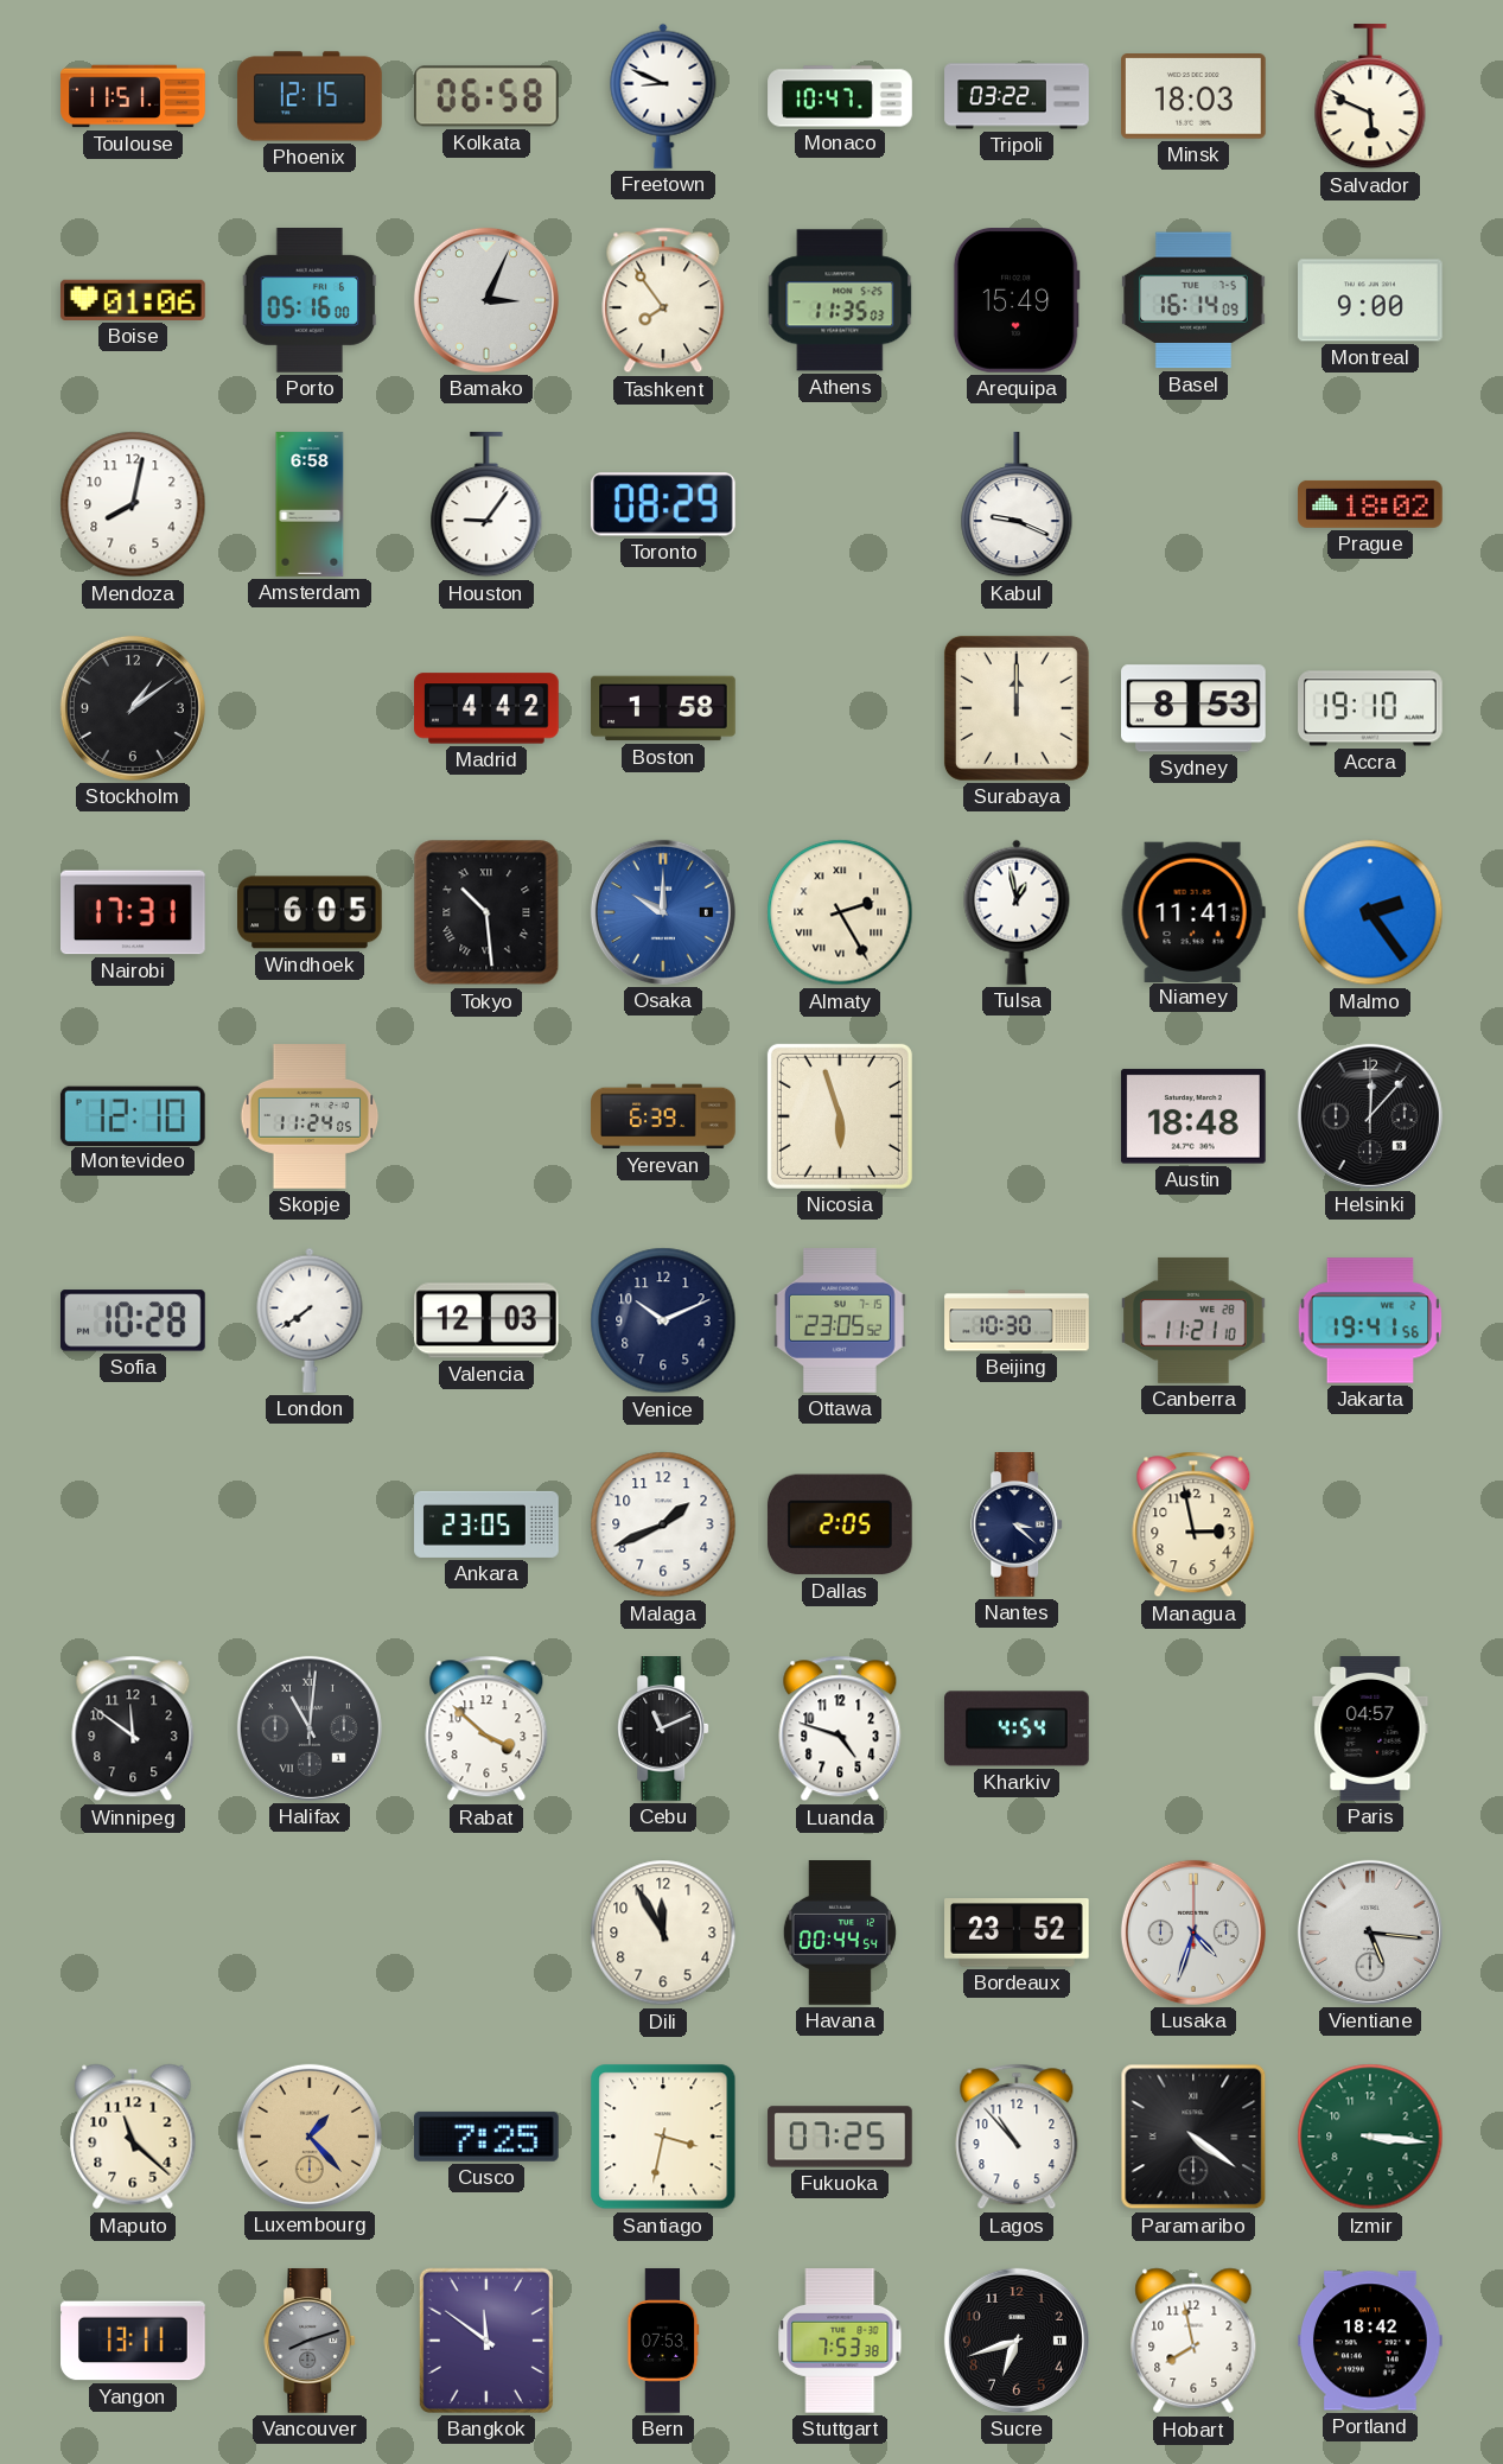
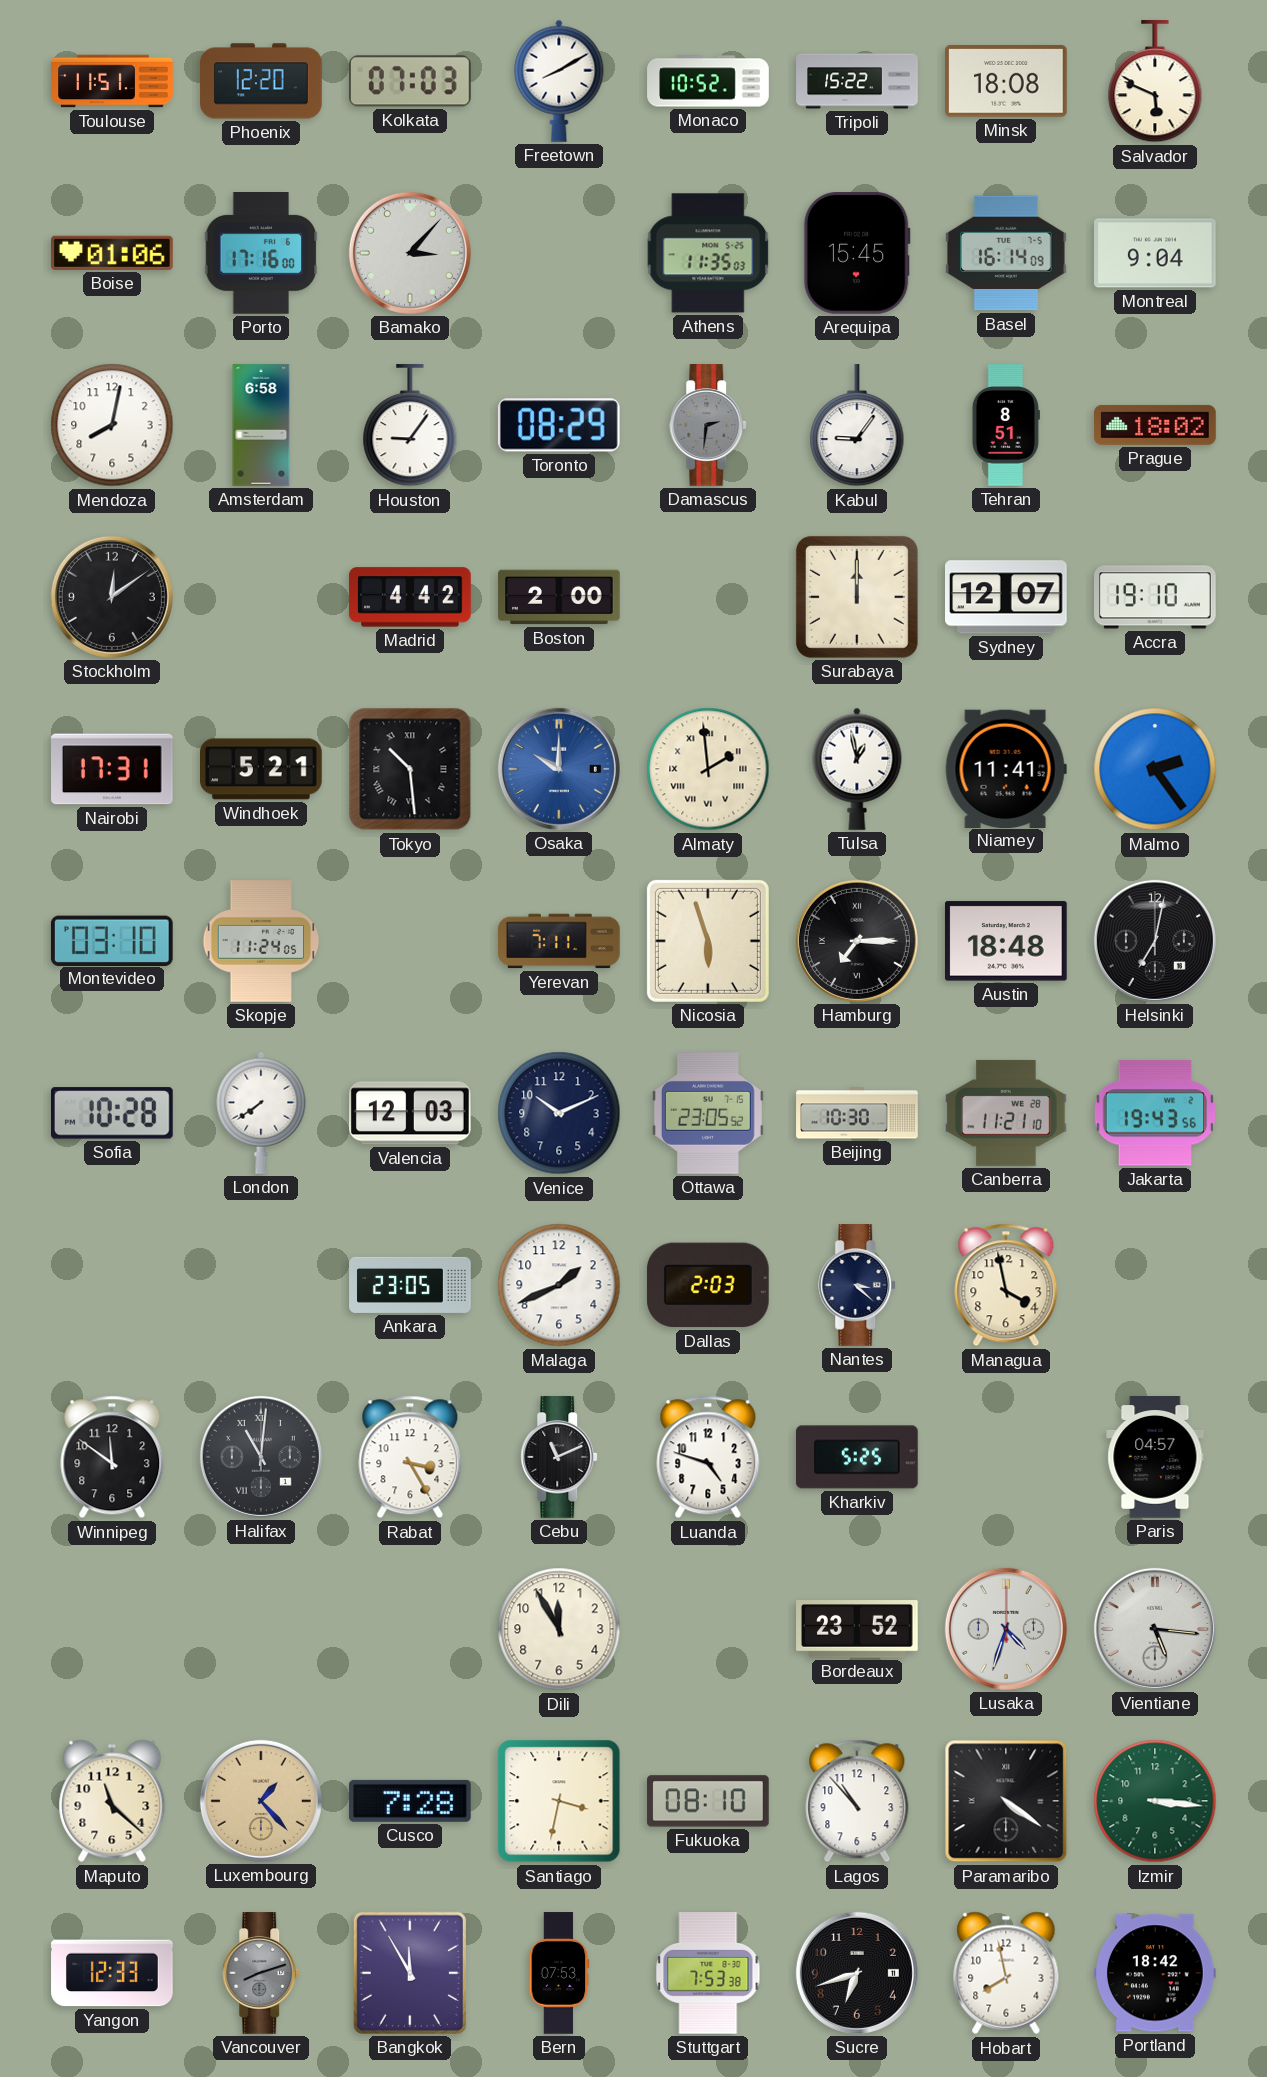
Phoenix: 12:15 -> 12:20
Kolkata: 06:58 -> 07:03
Freetown: 8:49 -> 8:10
Monaco: 10:47 -> 10:52
Tripoli: 03:22 -> 15:22
Minsk: 18:03 -> 18:08
Porto: 05:16 -> 17:16
Bamako: 3:04 -> 3:07
Tashkent: 7:54 -> none
Arequipa: 15:49 -> 15:45
Montreal: 9:00 -> 9:04
Damascus: none -> 2:31
Kabul: 9:19 -> 9:06
Tehran: none -> 8:51
Stockholm: 1:09 -> 12:09
Boston: 1:58 -> 2:00
Sydney: 8:53 -> 12:07
Windhoek: 6:05 -> 5:21
Almaty: 2:25 -> 1:59
Montevideo: 12:10 -> 03:10
Yerevan: 6:39 -> 7:11
Hamburg: none -> 7:15
Helsinki: 12:07 -> 7:02
Jakarta: 19:41 -> 19:43
Dallas: 2:05 -> 2:03
Managua: 2:58 -> 3:58
Rabat: 3:52 -> 3:25
Kharkiv: 4:54 -> 5:25
Havana: 00:44 -> none
Cusco: 7:25 -> 7:28
Fukuoka: 07:25 -> 08:10
Yangon: 13:11 -> 12:33
Bangkok: 11:51 -> 11:55
